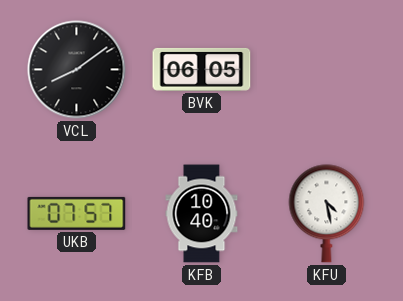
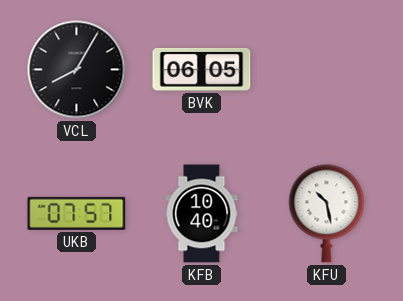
VCL: 8:09 -> 8:05
KFU: 4:28 -> 10:28
